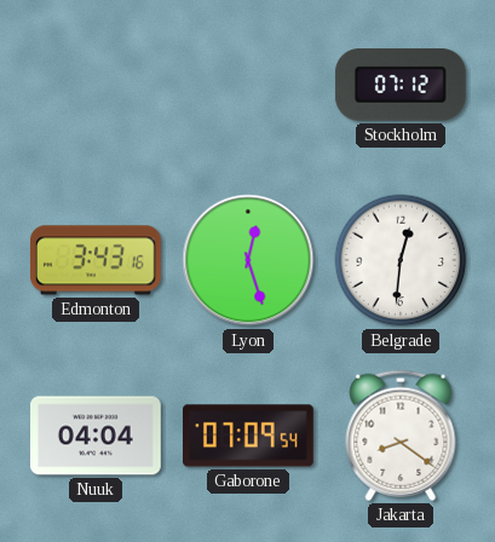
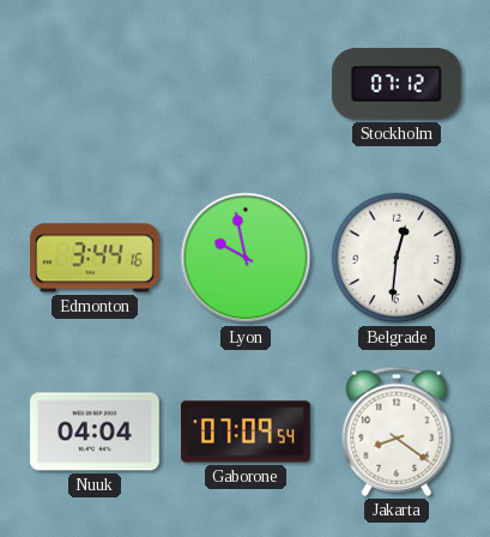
Edmonton: 3:43 -> 3:44
Lyon: 12:27 -> 9:58
